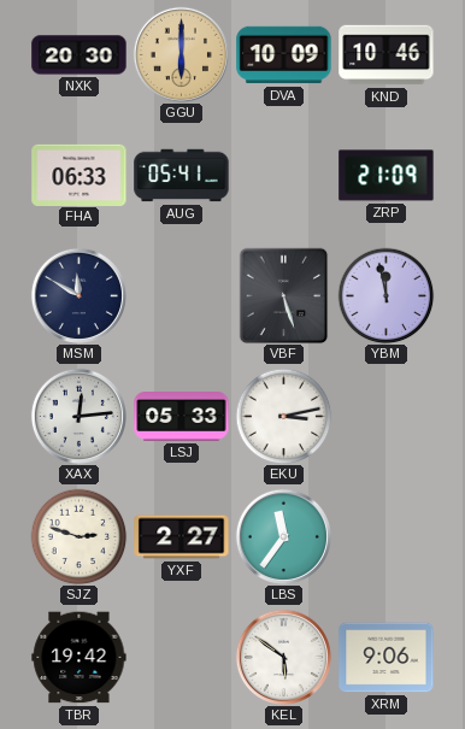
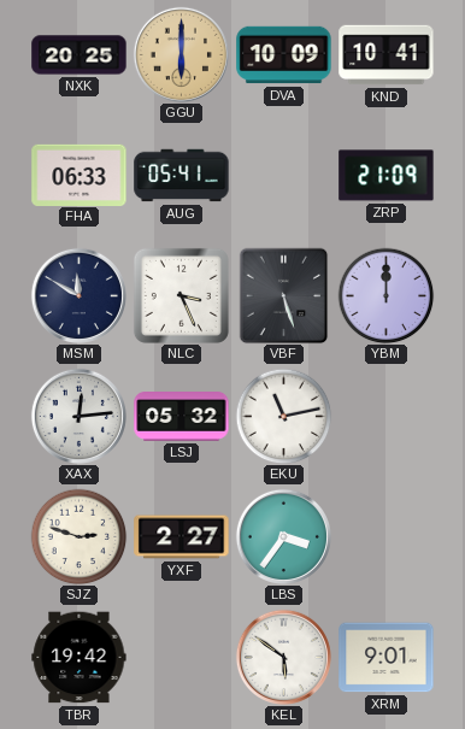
NXK: 20:30 -> 20:25
KND: 10:46 -> 10:41
NLC: none -> 3:26
YBM: 11:58 -> 12:00
LSJ: 05:33 -> 05:32
EKU: 3:13 -> 11:13
LBS: 11:36 -> 3:36
XRM: 9:06 -> 9:01
